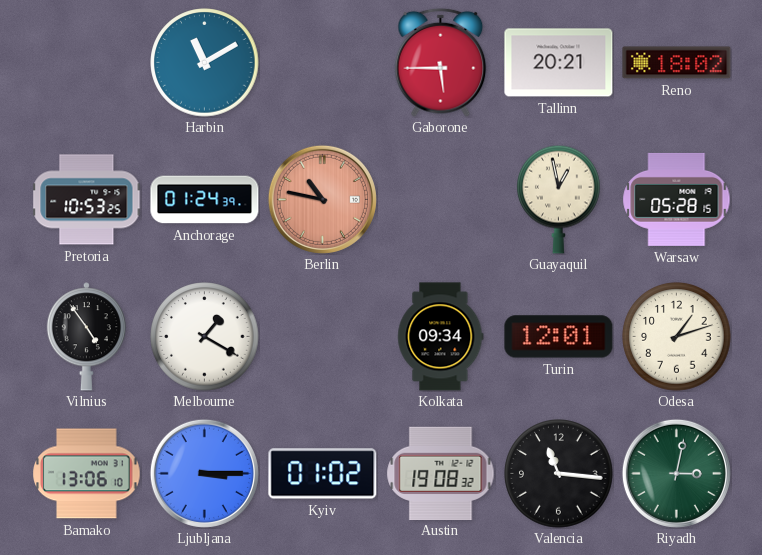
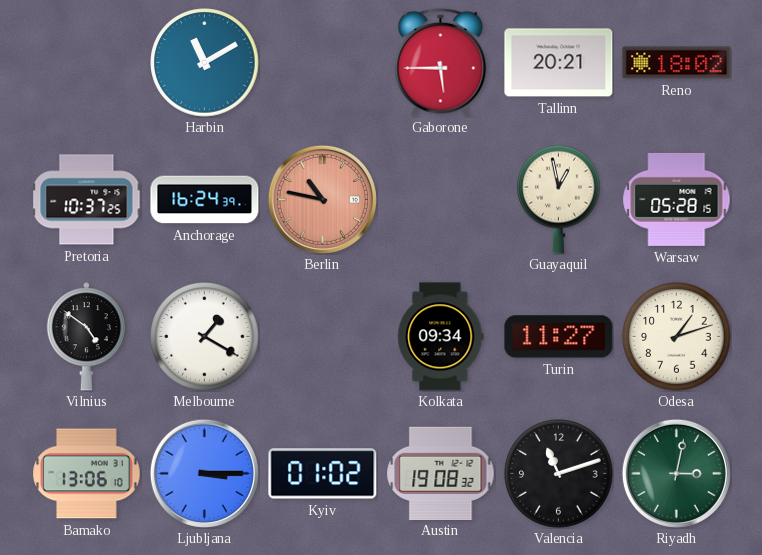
Pretoria: 10:53 -> 10:37
Anchorage: 01:24 -> 16:24
Vilnius: 4:54 -> 4:51
Turin: 12:01 -> 11:27
Valencia: 11:16 -> 11:12
